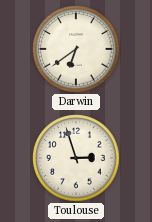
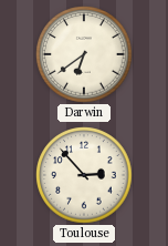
Toulouse: 2:57 -> 2:53
